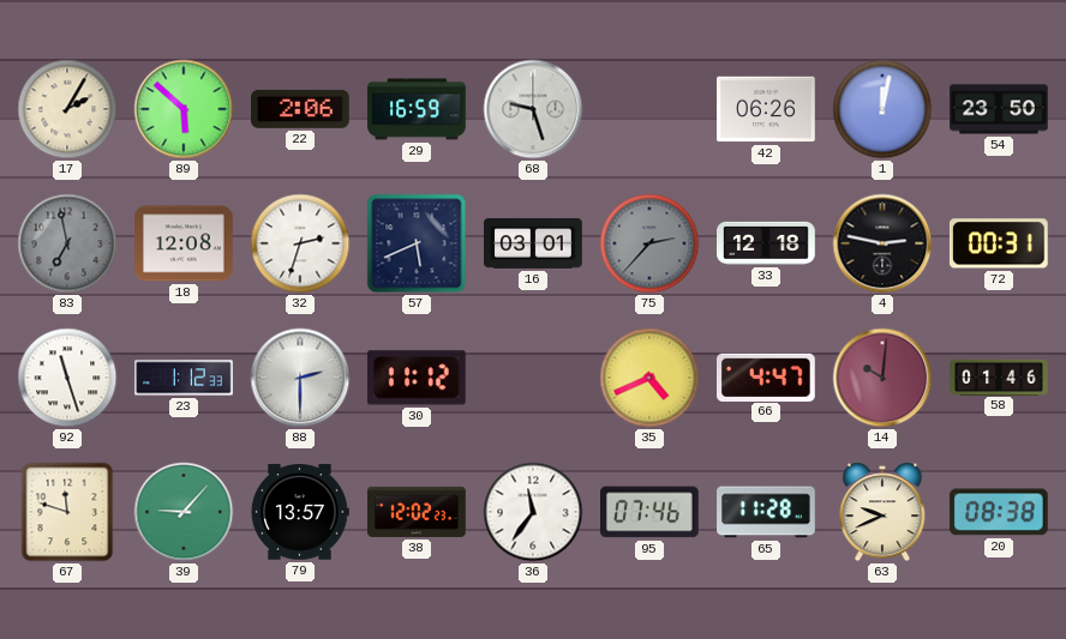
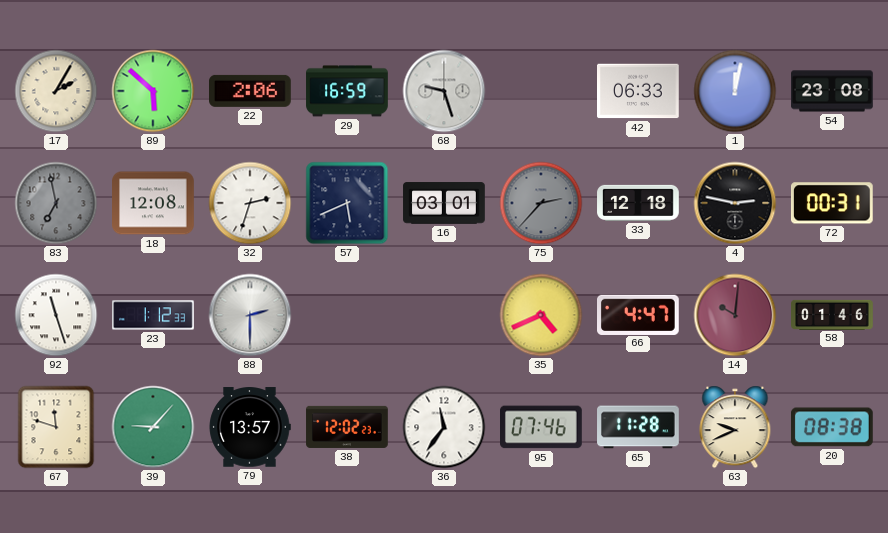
42: 06:26 -> 06:33
54: 23:50 -> 23:08
30: 11:12 -> none
